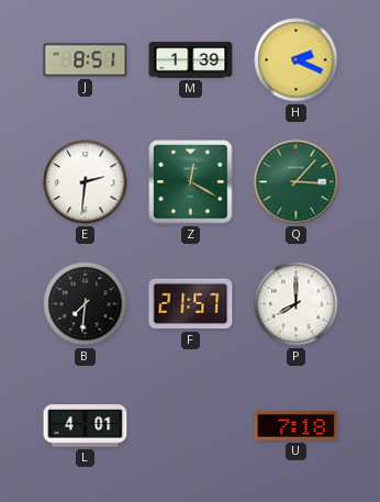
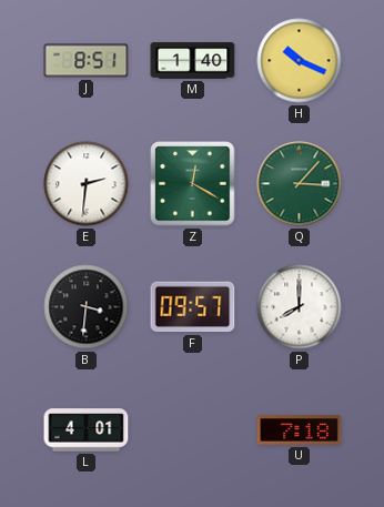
M: 1:39 -> 1:40
H: 2:19 -> 10:19
B: 7:31 -> 3:31
F: 21:57 -> 09:57
